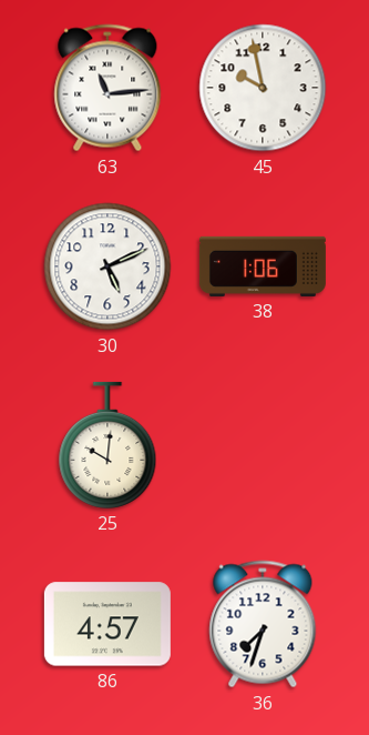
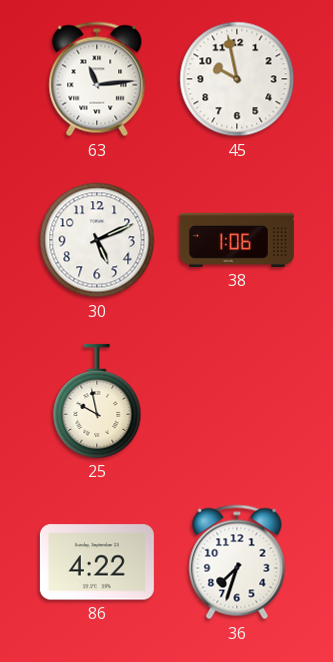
25: 10:01 -> 9:58
86: 4:57 -> 4:22
